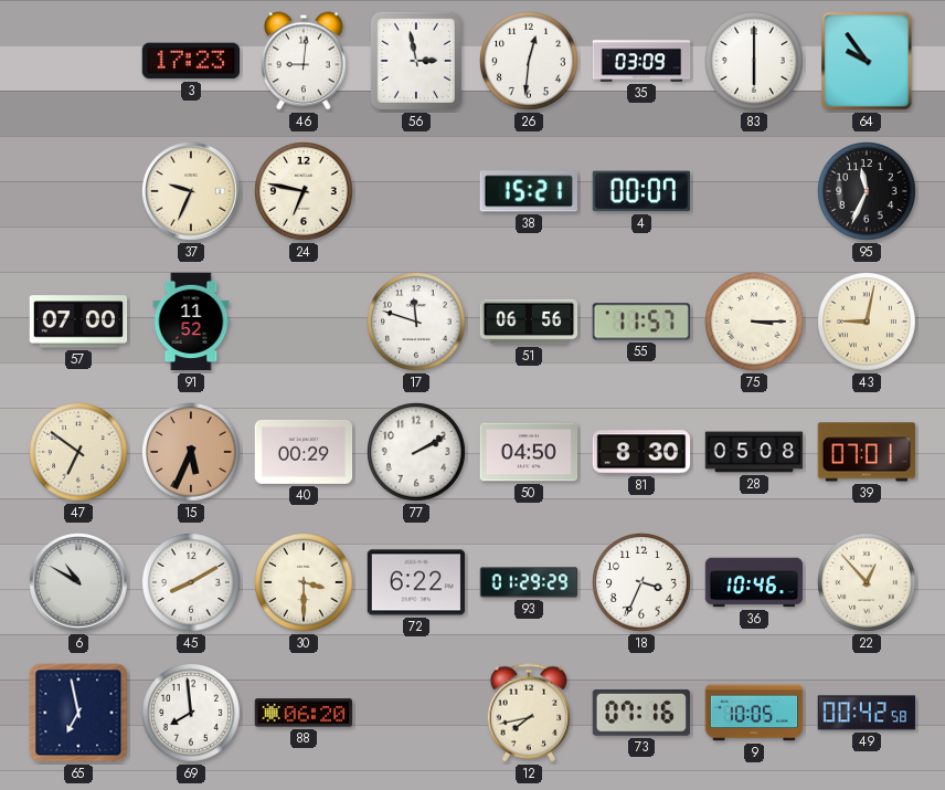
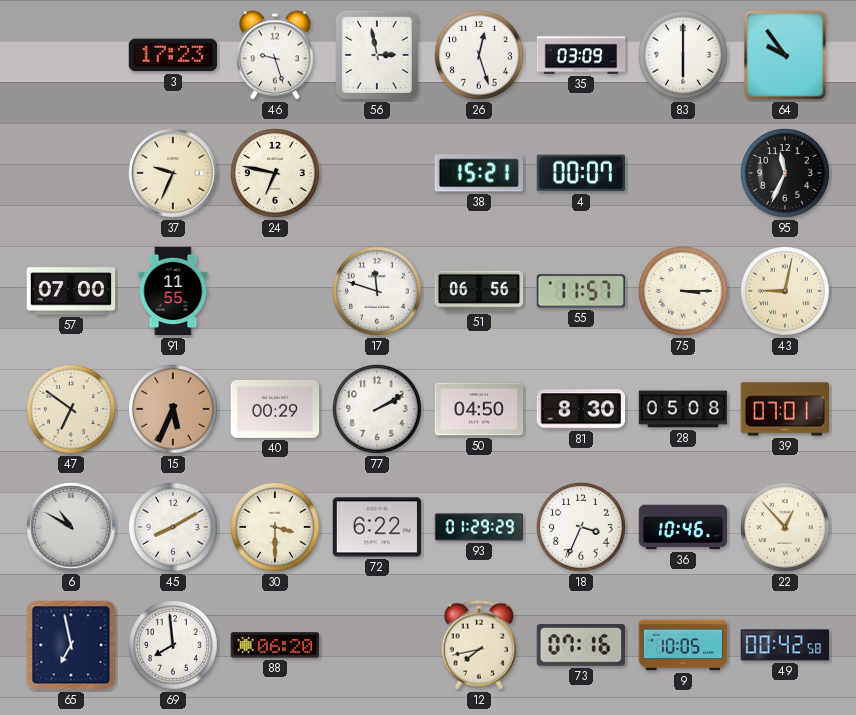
46: 9:01 -> 9:27
26: 12:31 -> 12:27
91: 11:52 -> 11:55
